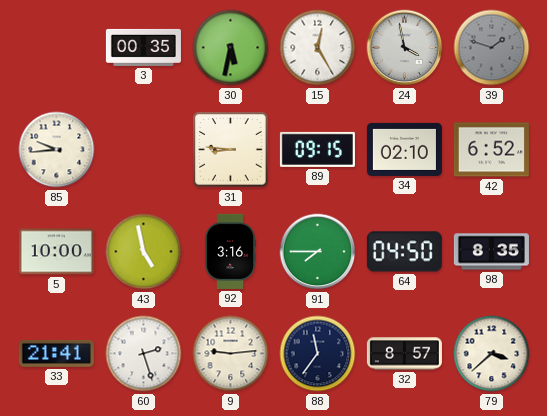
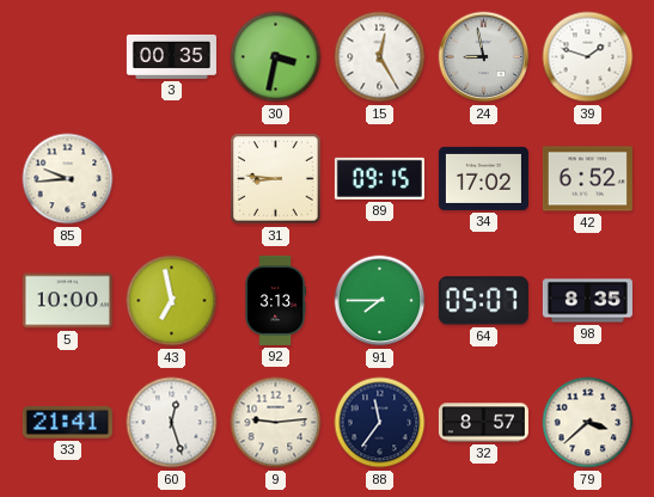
30: 5:32 -> 3:32
24: 3:58 -> 8:58
39 dial: grey -> white
34: 02:10 -> 17:02
43: 4:58 -> 6:58
92: 3:16 -> 3:13
64: 04:50 -> 05:07
60: 2:27 -> 12:27
